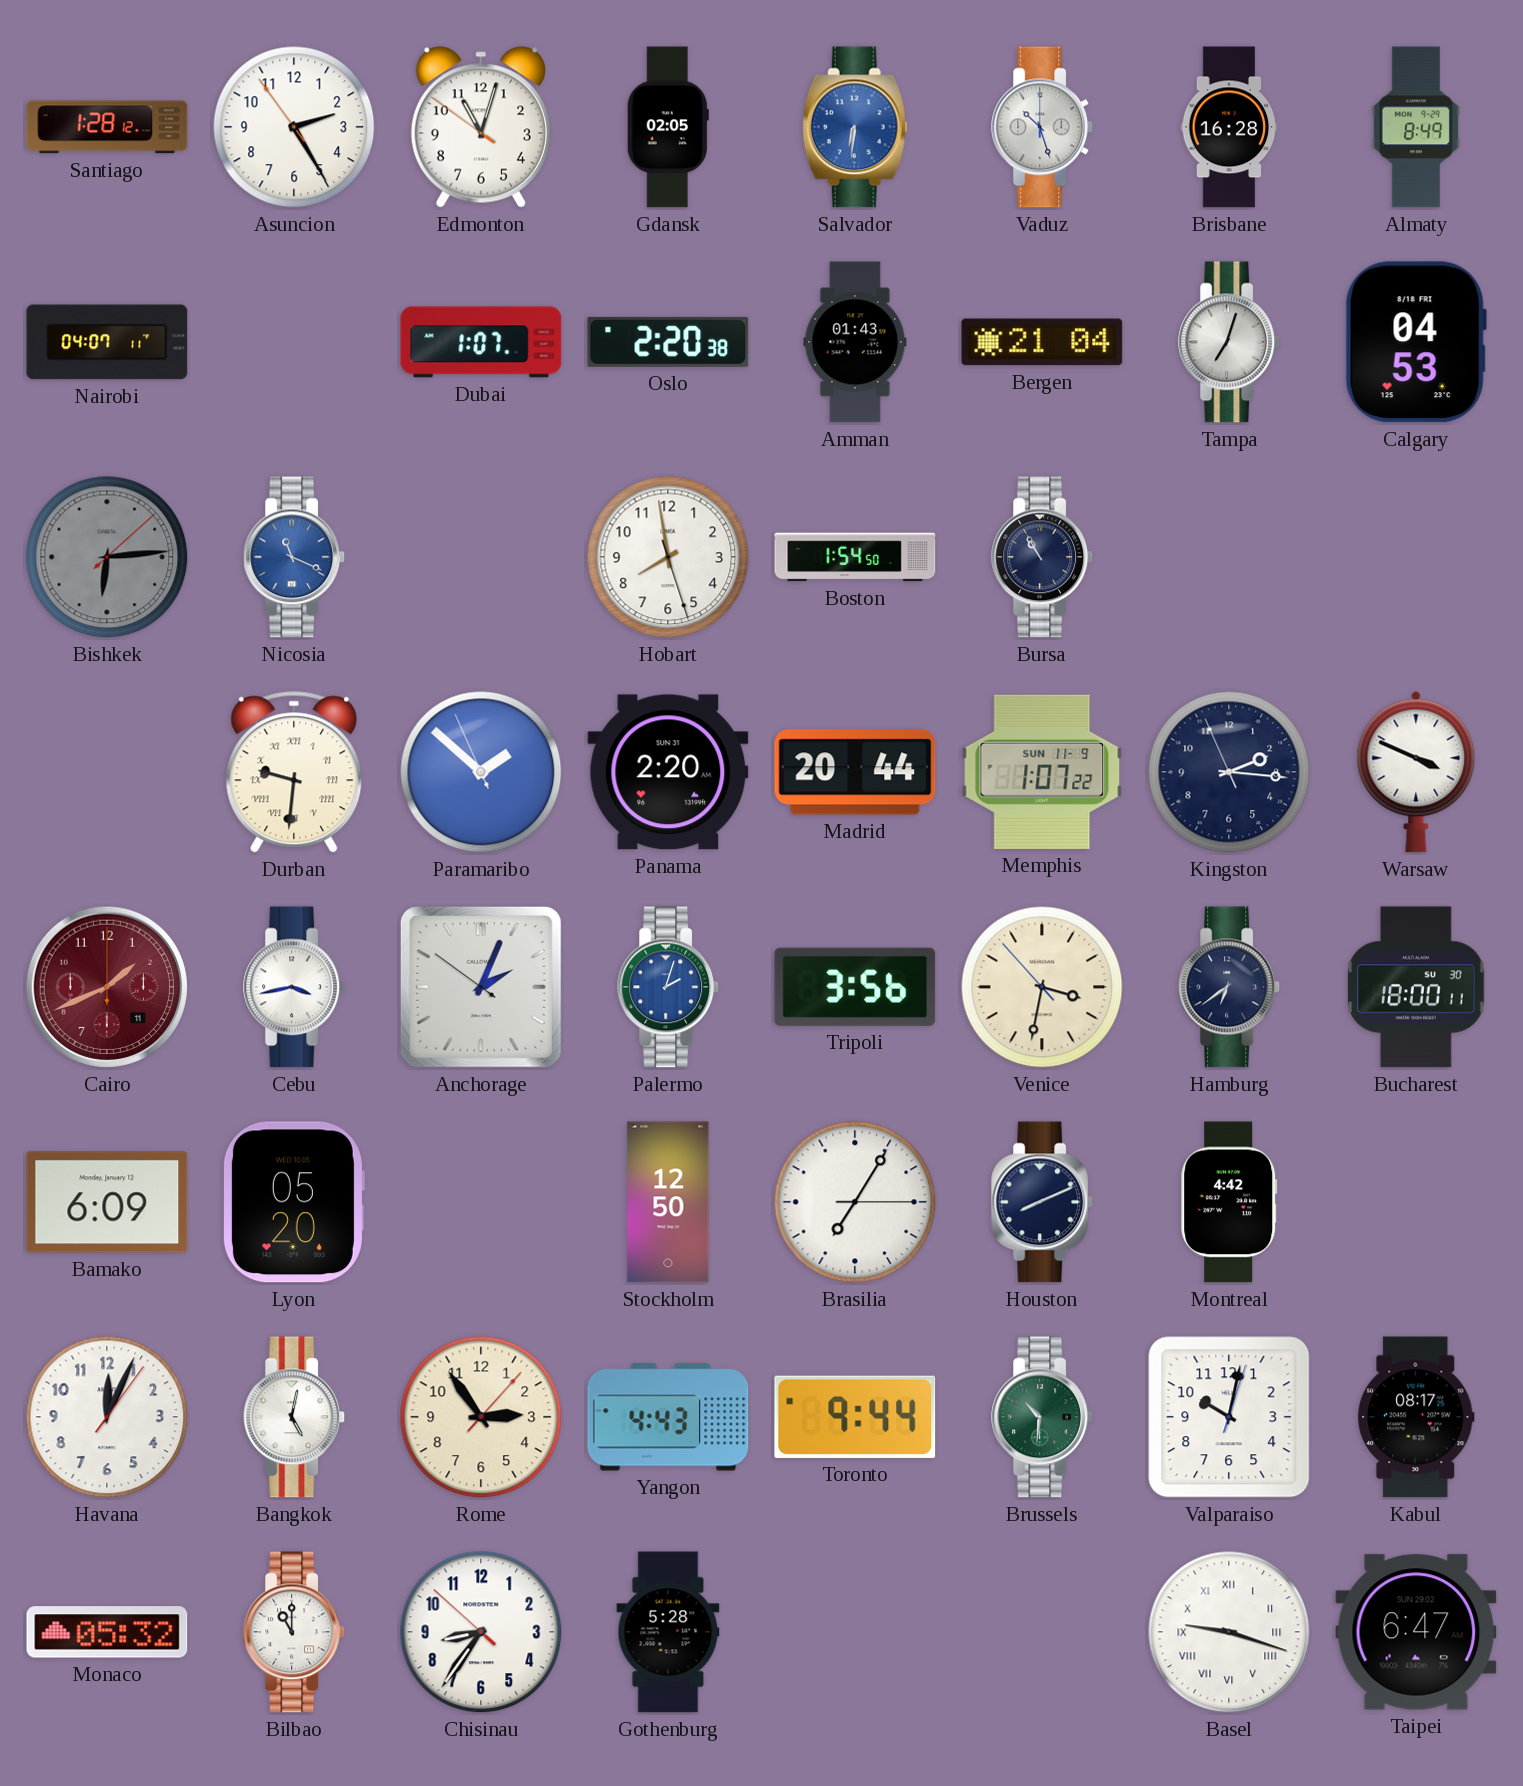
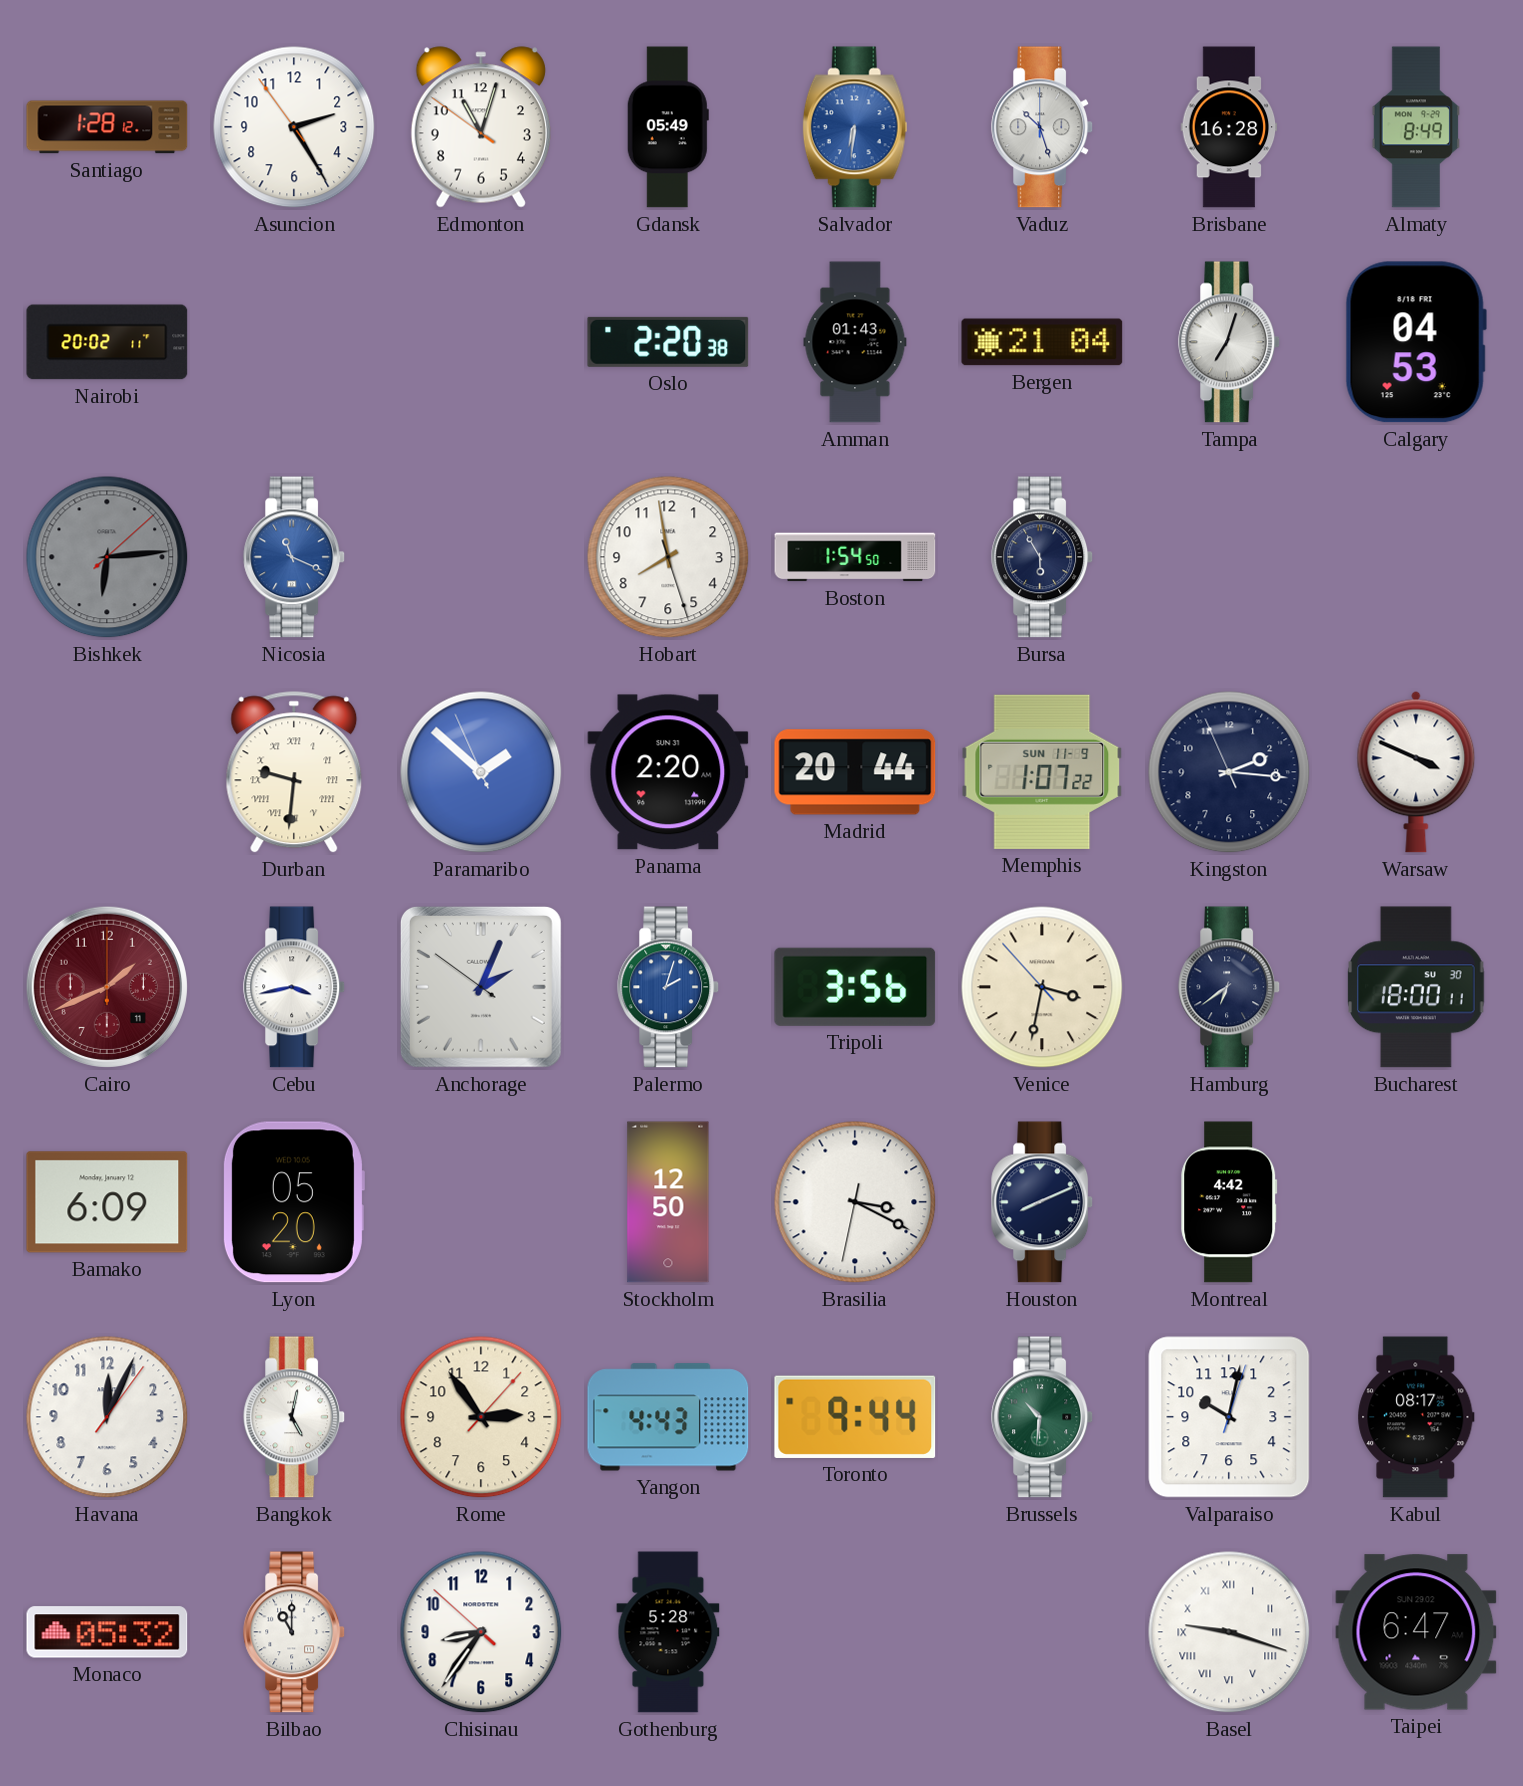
Gdansk: 02:05 -> 05:49
Nairobi: 04:07 -> 20:02
Dubai: 1:07 -> none
Bursa: 10:55 -> 5:55
Brasilia: 7:05 -> 3:19
